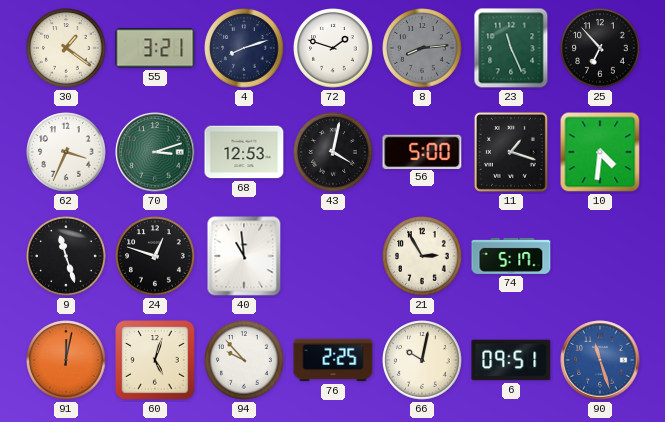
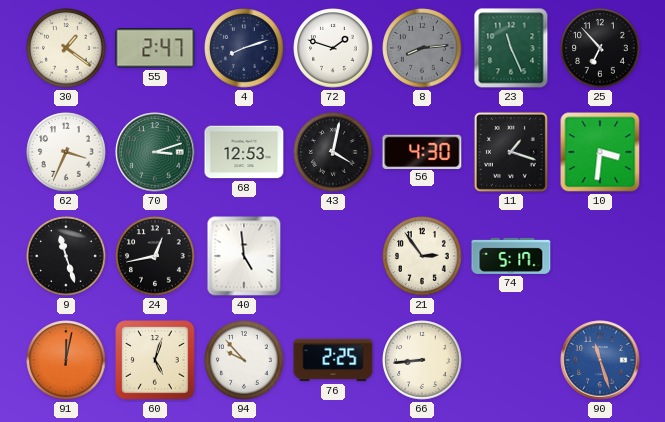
55: 3:21 -> 2:47
56: 5:00 -> 4:30
10: 4:31 -> 3:31
24: 12:48 -> 12:43
40: 10:59 -> 4:59
21: 2:55 -> 2:54
66: 10:02 -> 8:44
6: 09:51 -> none
